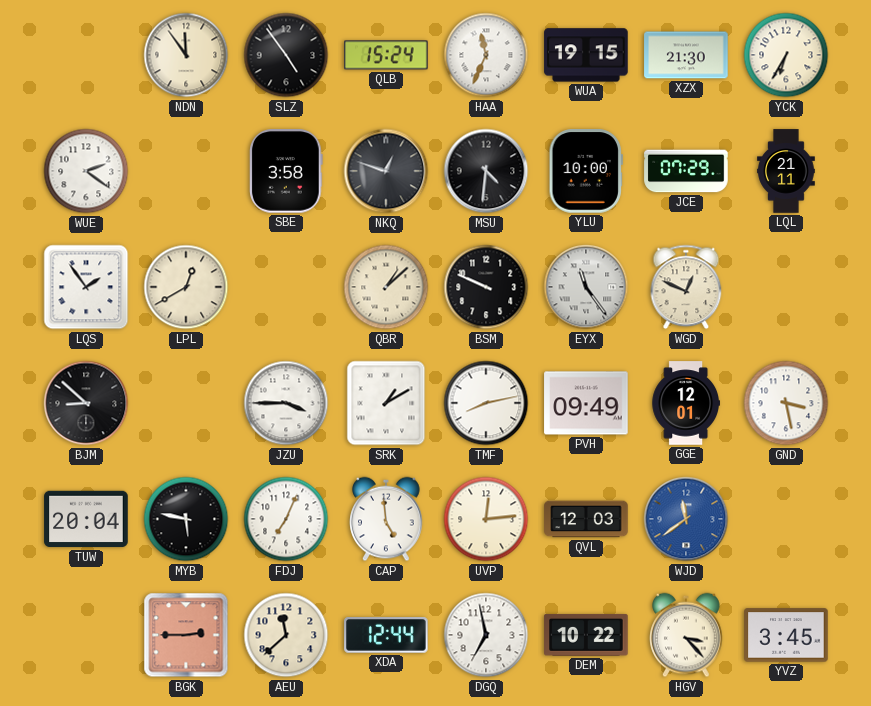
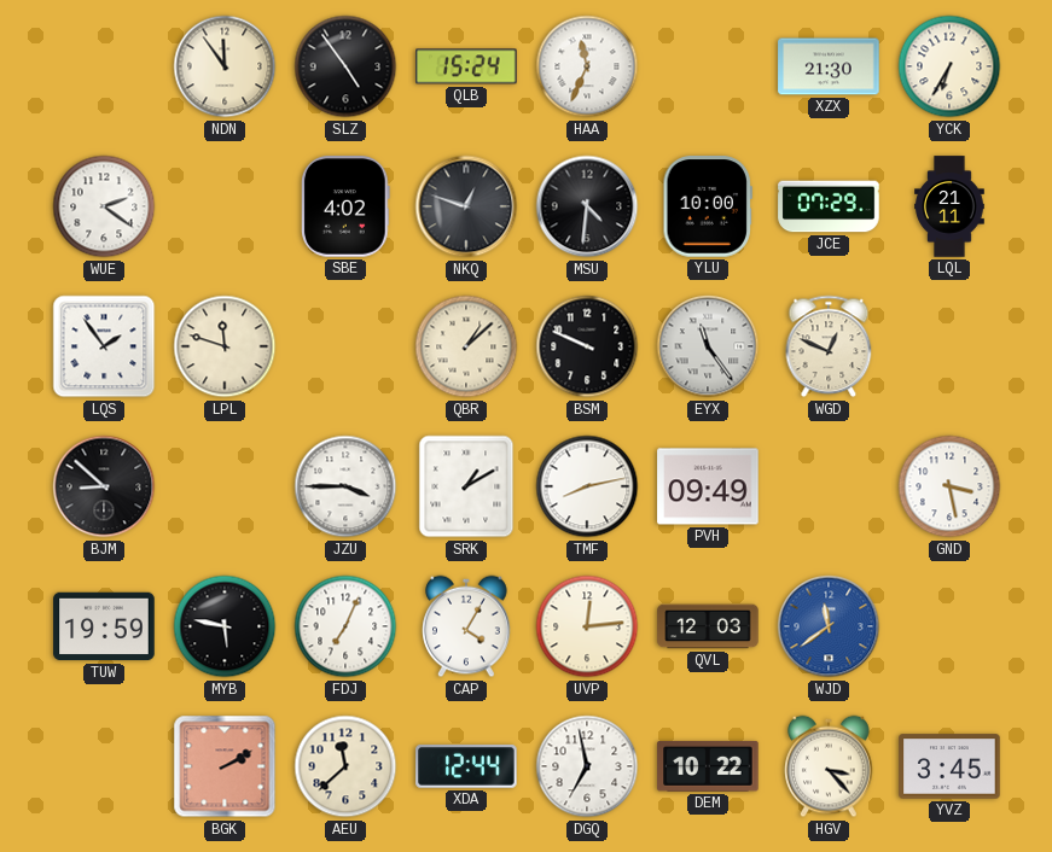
WUA: 19:15 -> none
SBE: 3:58 -> 4:02
LPL: 12:40 -> 11:48
GGE: 12:01 -> none
TUW: 20:04 -> 19:59
CAP: 4:59 -> 4:05
BGK: 2:45 -> 2:10
